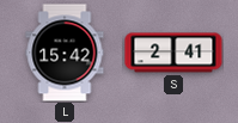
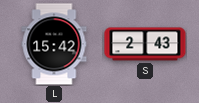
S: 2:41 -> 2:43
